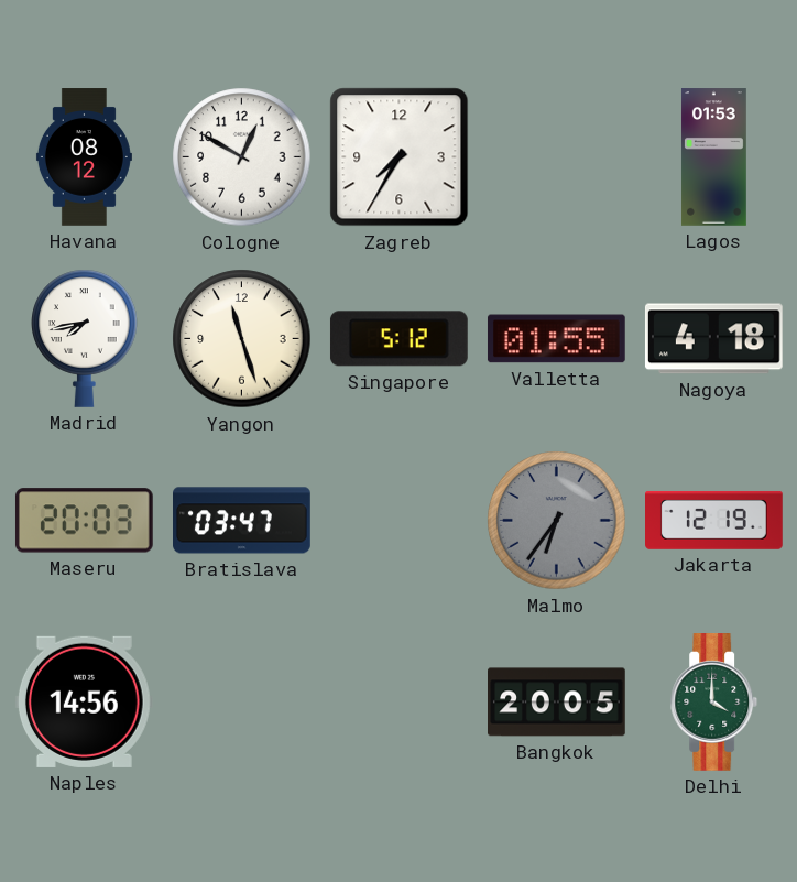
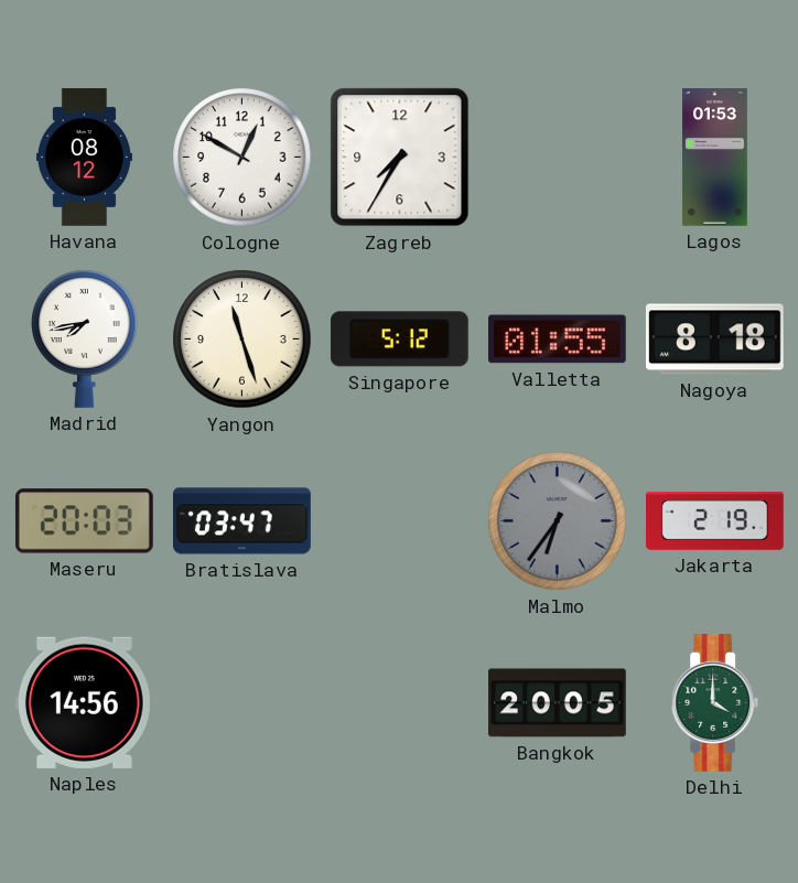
Nagoya: 4:18 -> 8:18
Jakarta: 12:19 -> 2:19
